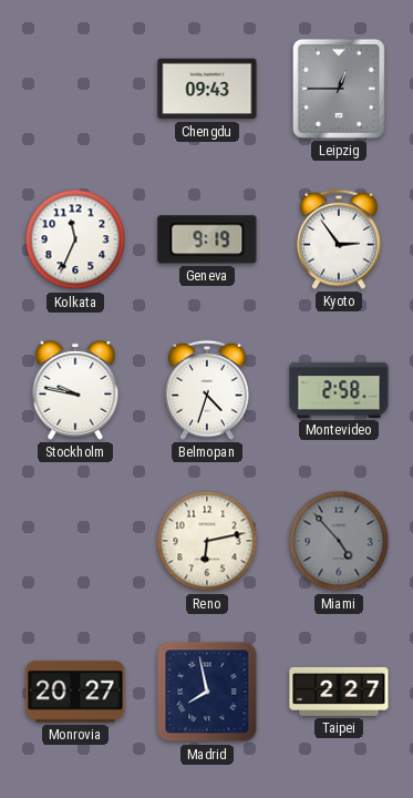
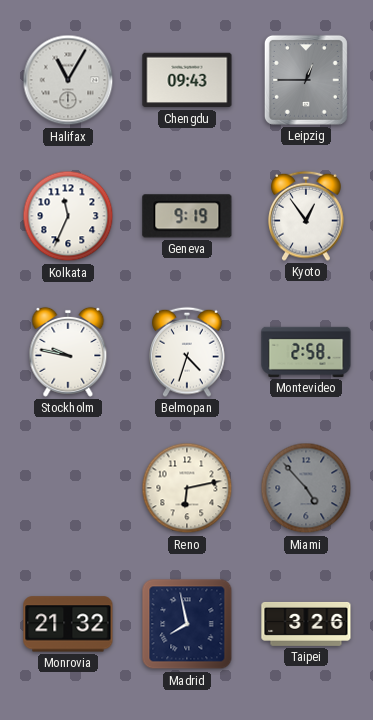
Halifax: none -> 11:05
Kyoto: 2:54 -> 12:54
Monrovia: 20:27 -> 21:32
Taipei: 2:27 -> 3:26
